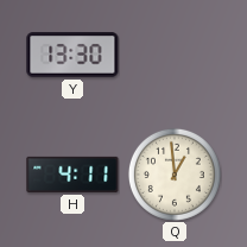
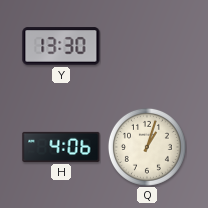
H: 4:11 -> 4:06
Q: 12:59 -> 1:03
